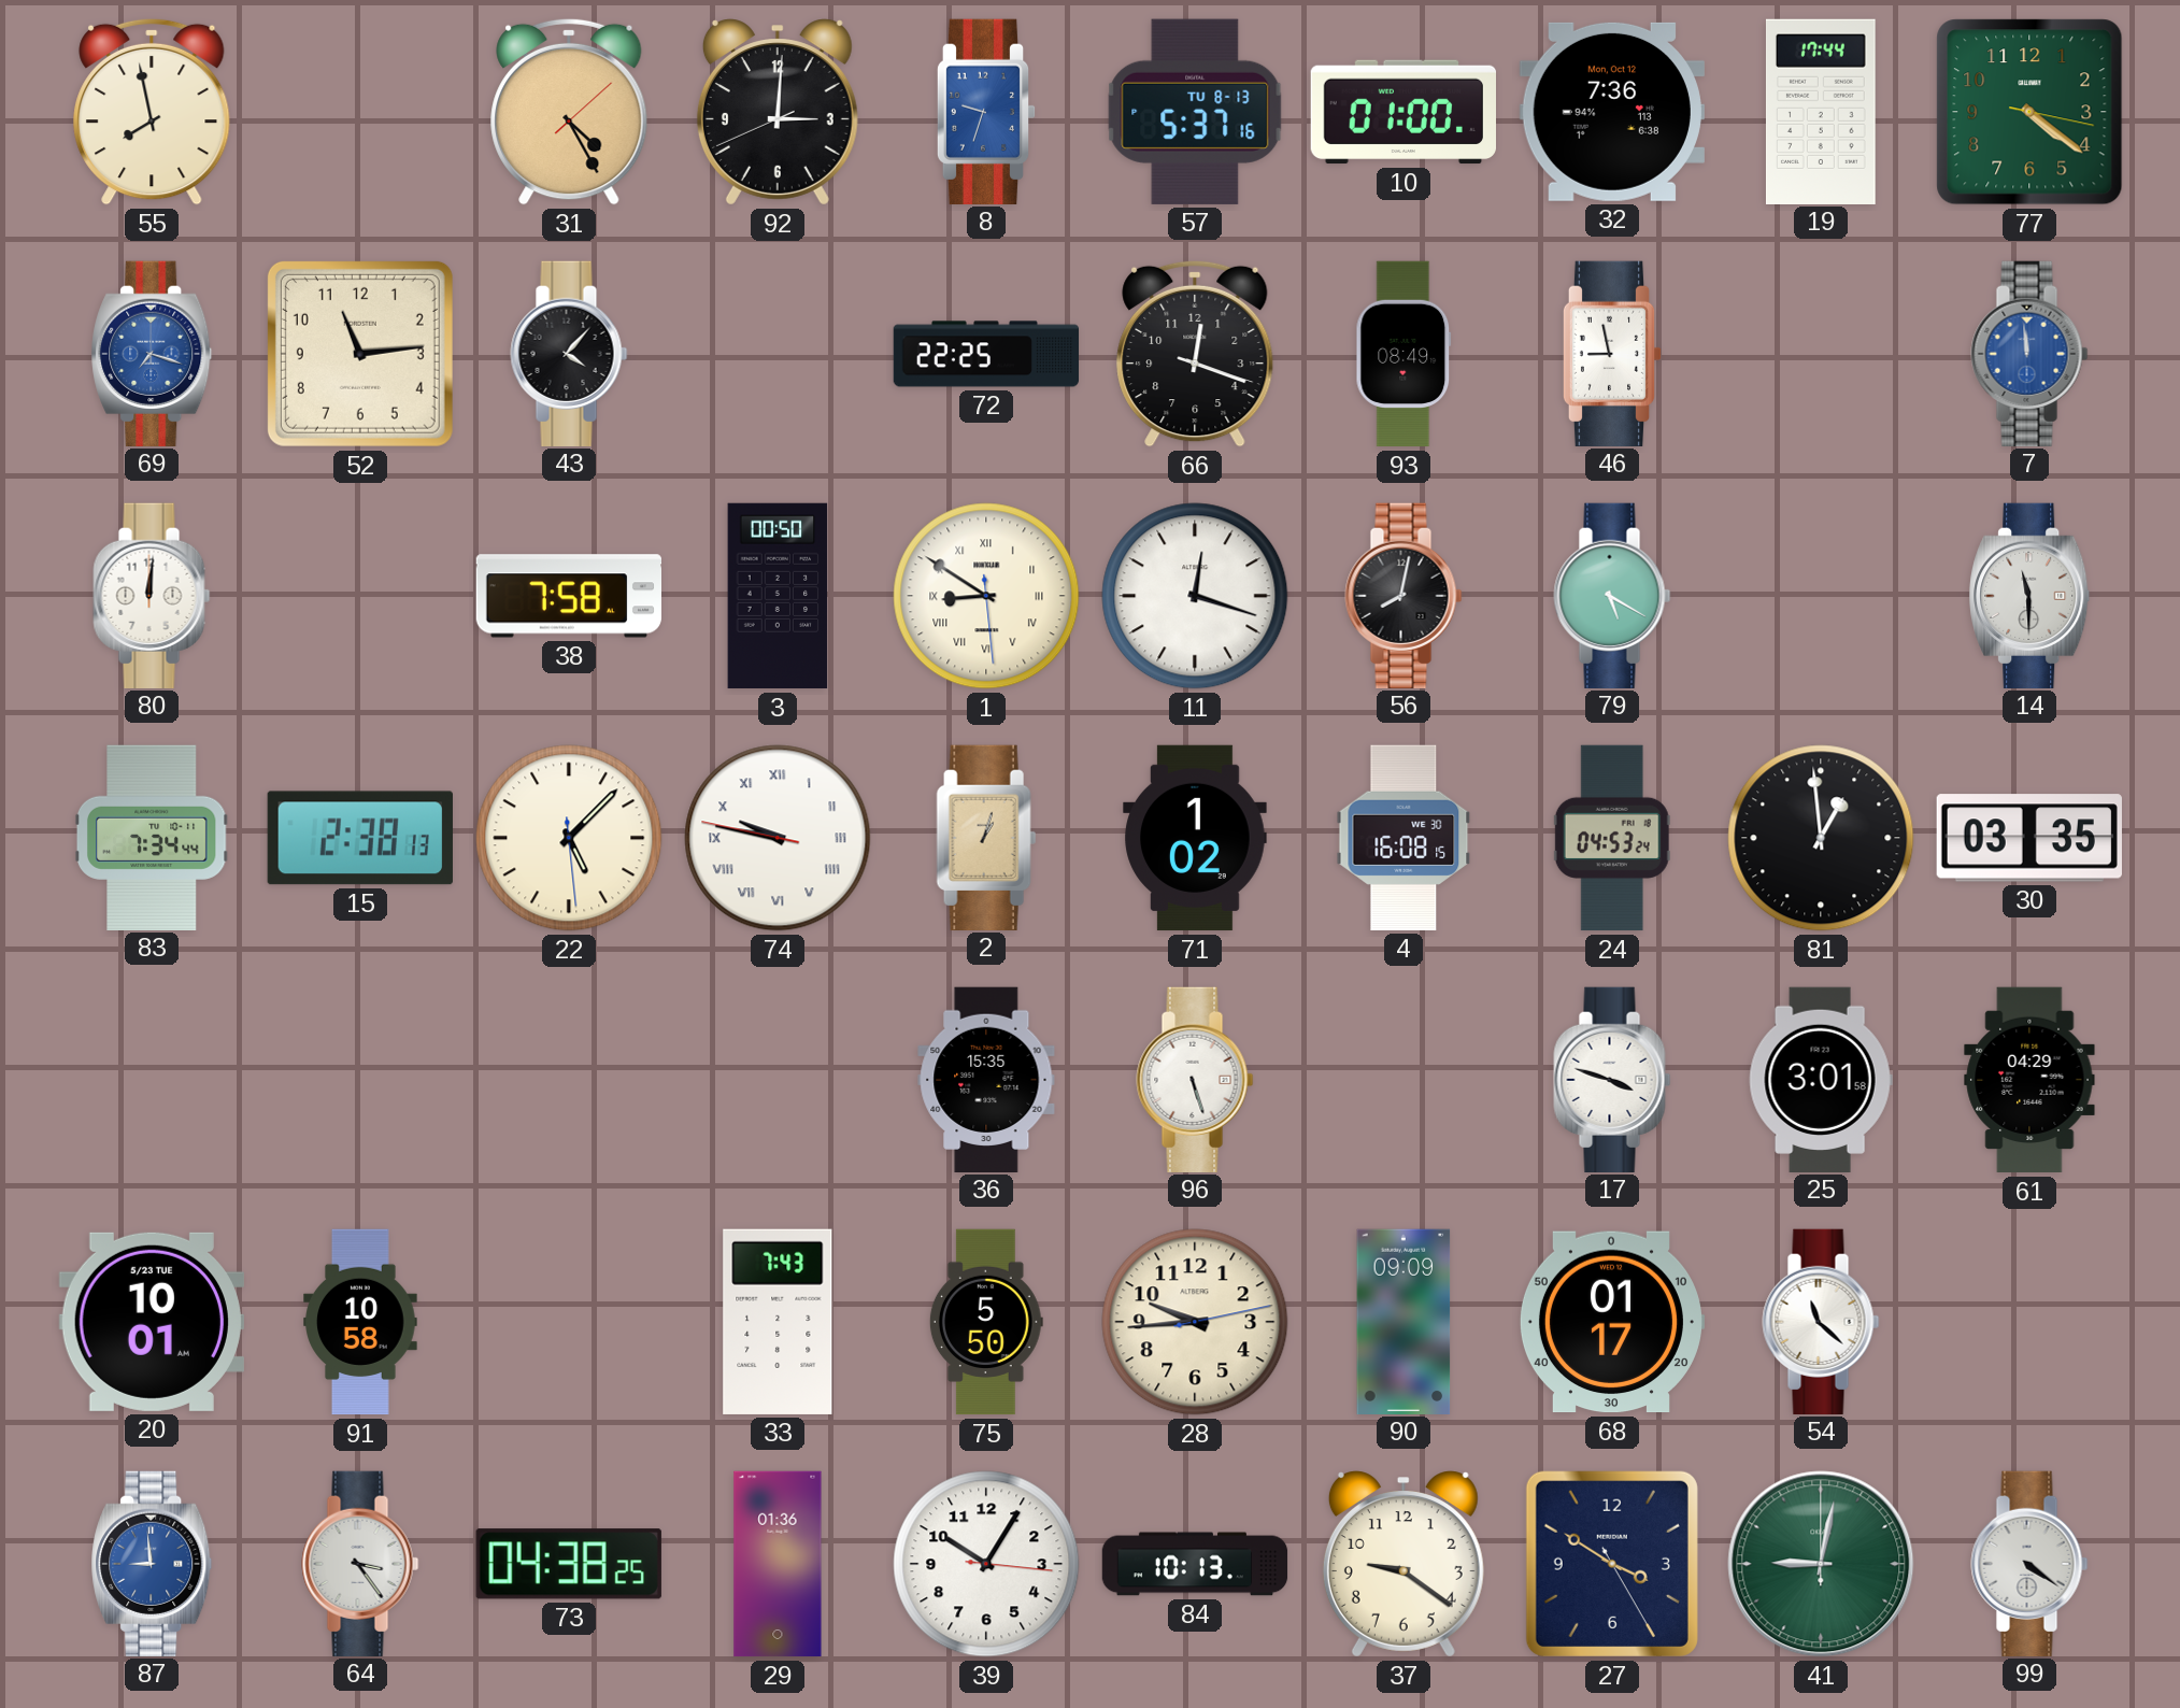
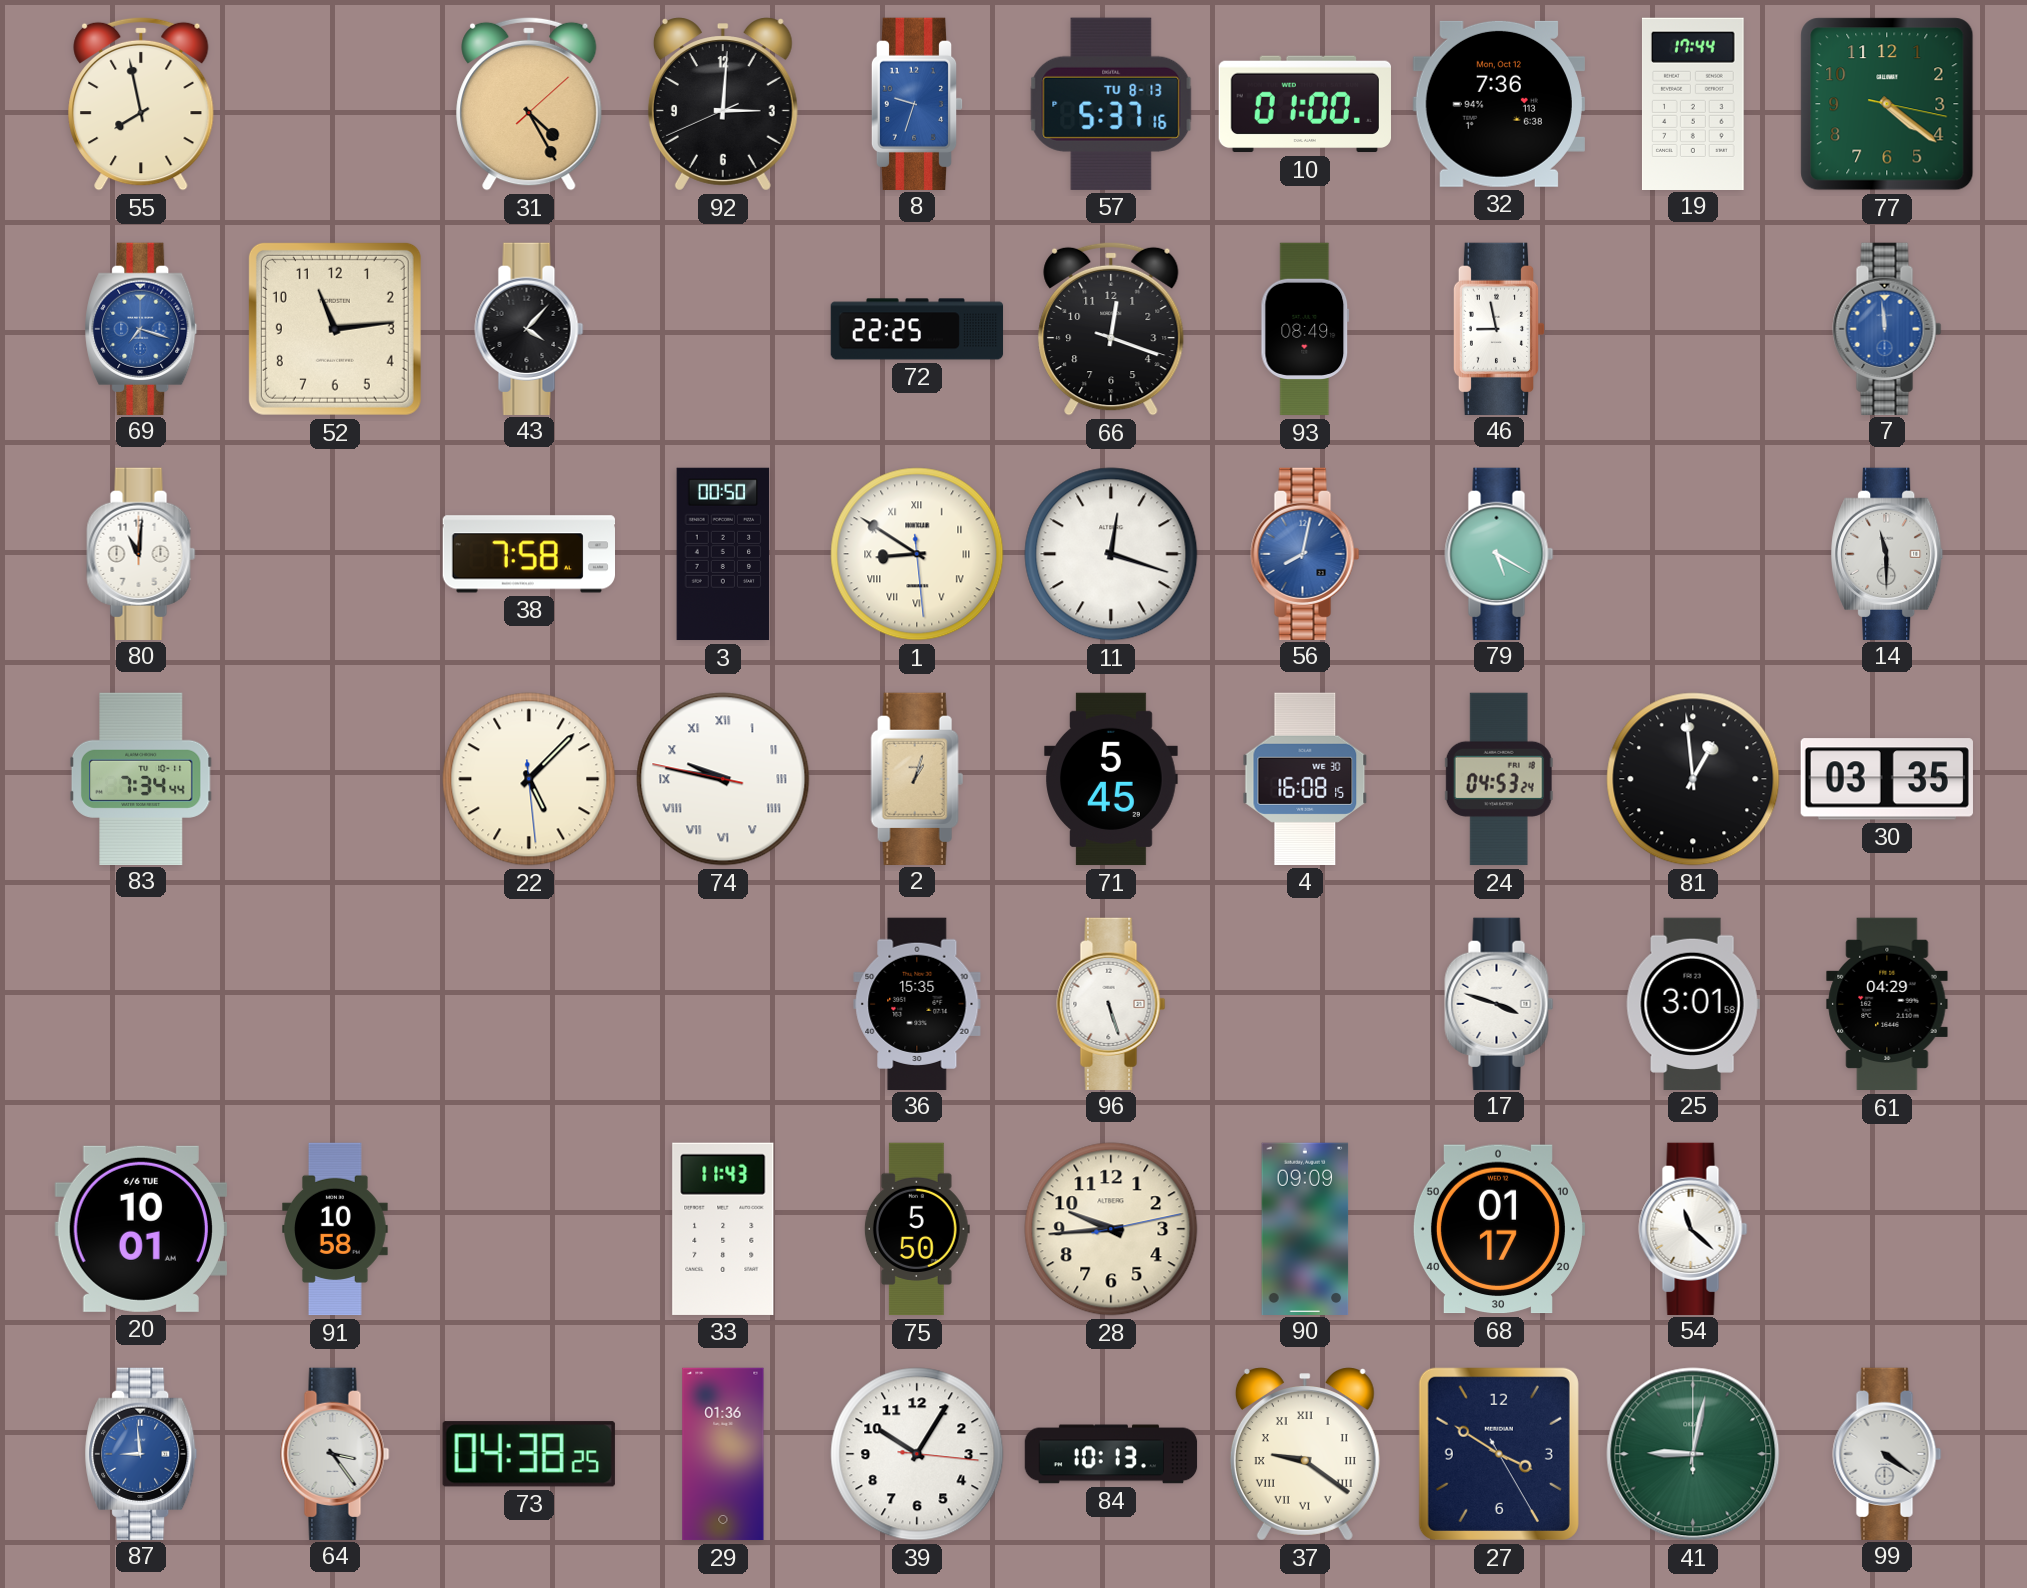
80: 12:01 -> 11:01
56 dial: black -> blue
15: 2:38 -> none
71: 1:02 -> 5:45
20 date: 5/23 TUE -> 6/6 TUE
33: 7:43 -> 11:43
37 numerals: Arabic -> Roman
